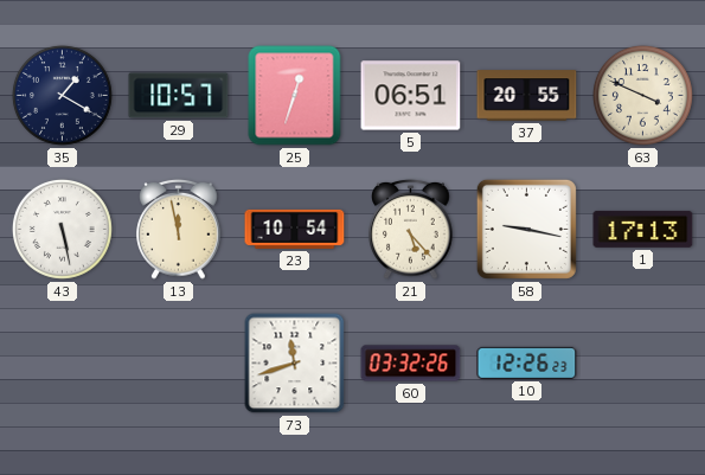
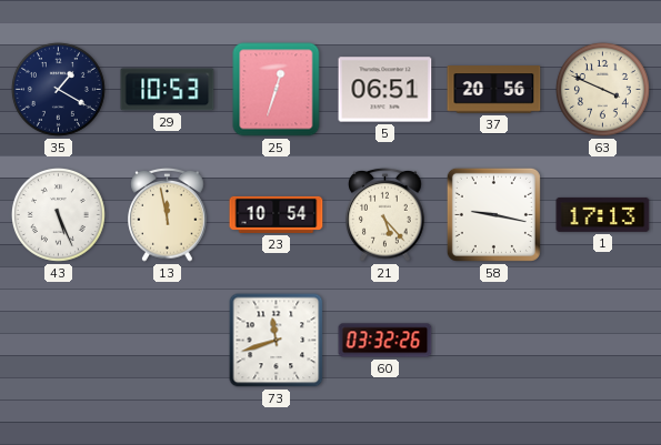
29: 10:57 -> 10:53
37: 20:55 -> 20:56
43: 5:28 -> 5:26
10: 12:26 -> none
